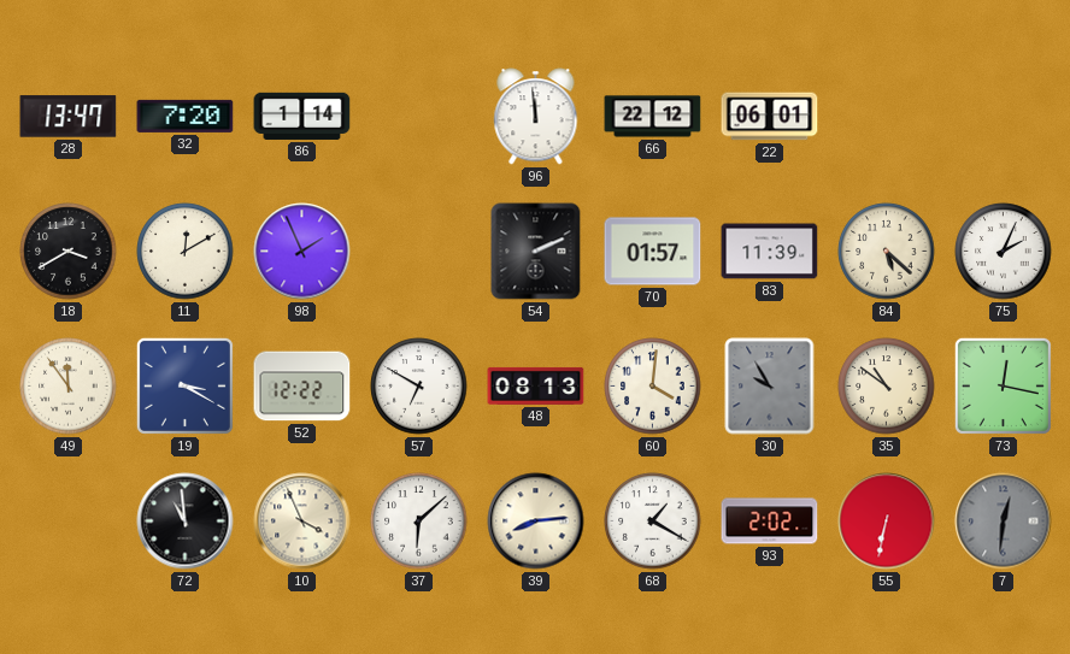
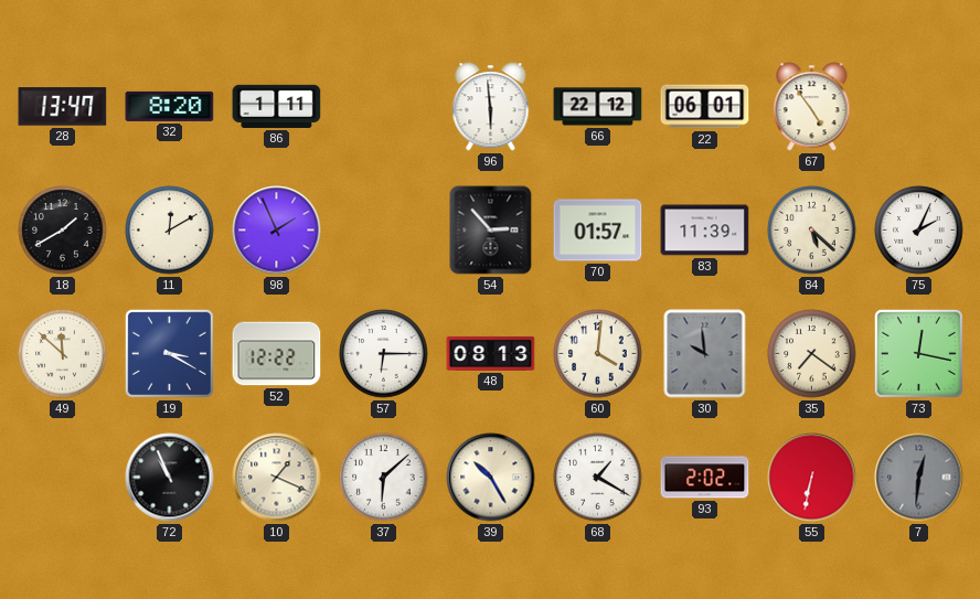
32: 7:20 -> 8:20
86: 1:14 -> 1:11
96: 11:59 -> 5:59
67: none -> 4:54
18: 3:40 -> 1:40
54: 2:11 -> 2:53
49: 11:54 -> 11:52
57: 6:50 -> 6:15
30: 9:55 -> 9:59
35: 10:51 -> 7:21
72: 10:59 -> 10:56
10: 3:56 -> 1:19
39: 8:14 -> 10:25
